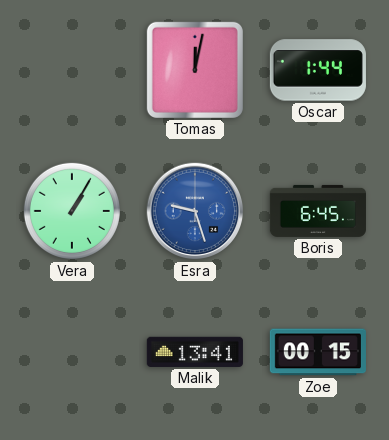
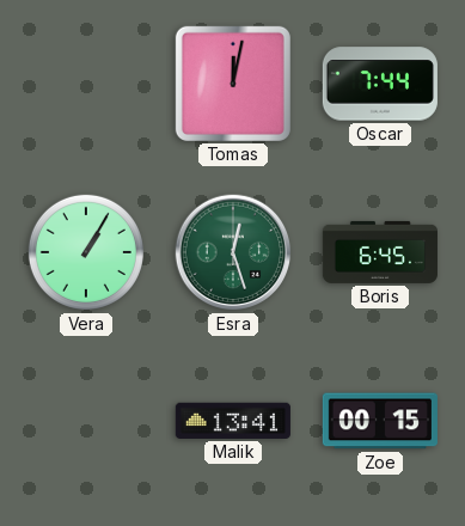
Oscar: 1:44 -> 7:44
Esra: 9:27 -> 12:27
Esra dial: blue -> green
